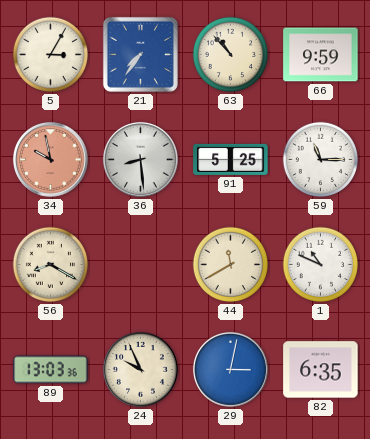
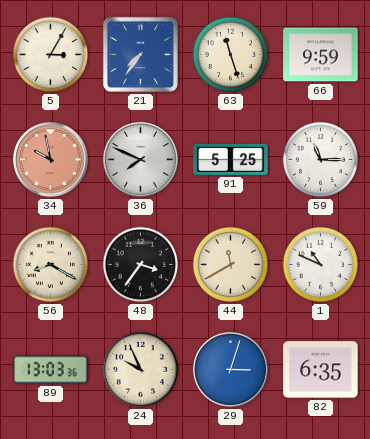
63: 10:53 -> 11:27
36: 8:29 -> 7:49
48: none -> 3:36
29: 3:02 -> 3:03
